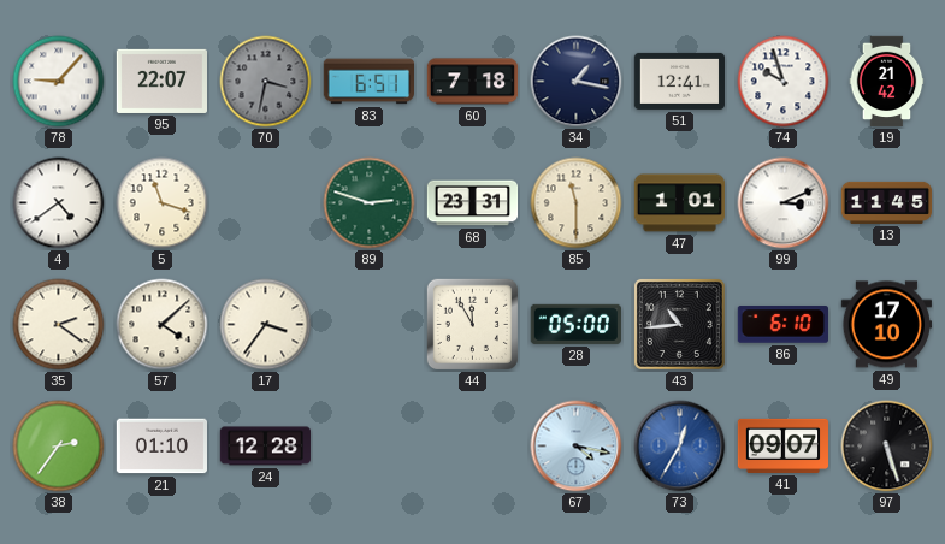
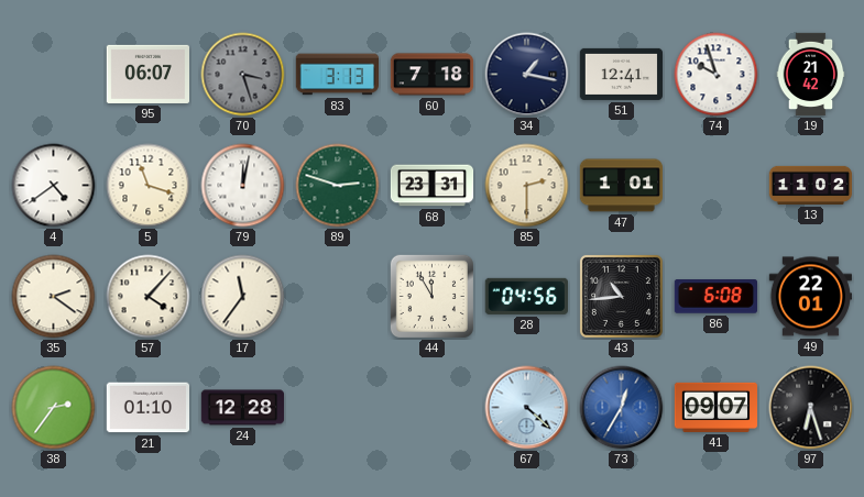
78: 9:07 -> none
95: 22:07 -> 06:07
70: 3:32 -> 3:27
83: 6:51 -> 3:13
79: none -> 12:02
85: 11:30 -> 2:30
99: 3:11 -> none
13: 11:45 -> 11:02
57: 4:08 -> 4:07
17: 3:36 -> 11:36
28: 05:00 -> 04:56
86: 6:10 -> 6:08
49: 17:10 -> 22:01
67: 4:17 -> 4:22
97: 5:27 -> 6:27
